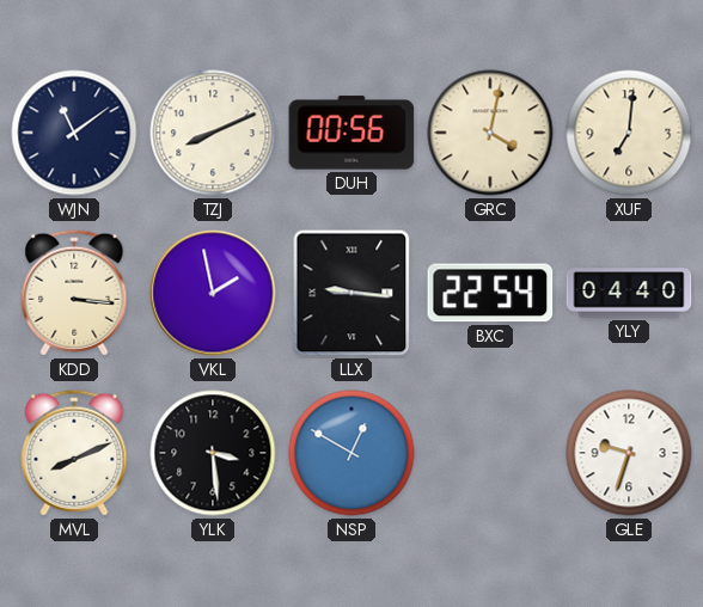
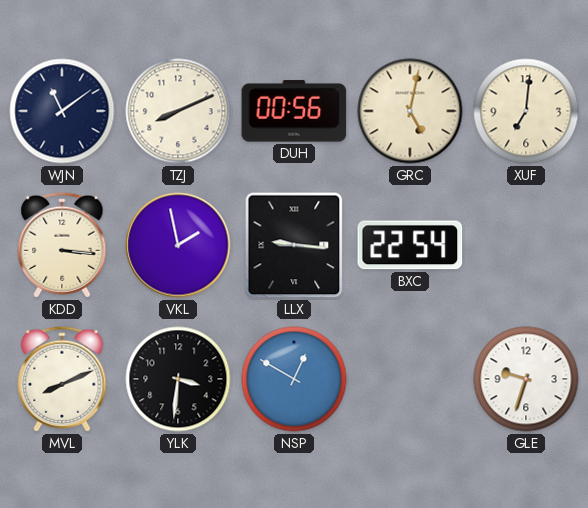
GRC: 4:02 -> 5:02
YLY: 04:40 -> none
YLK: 3:29 -> 3:31
